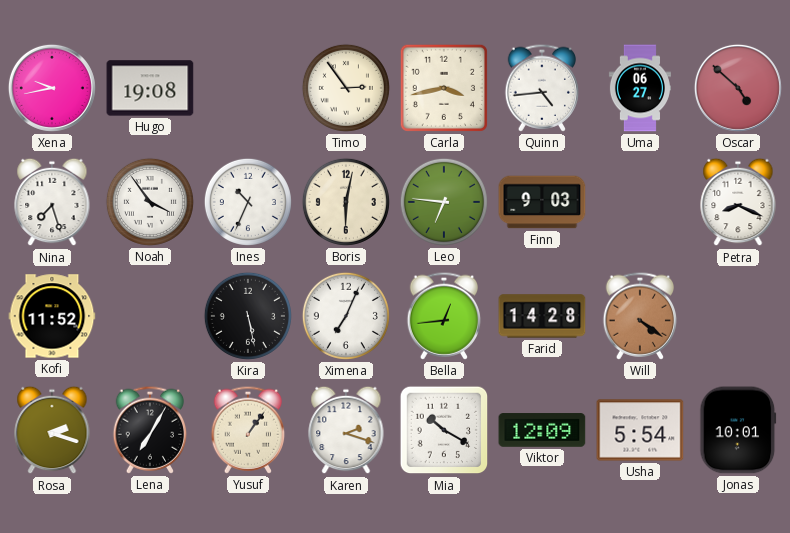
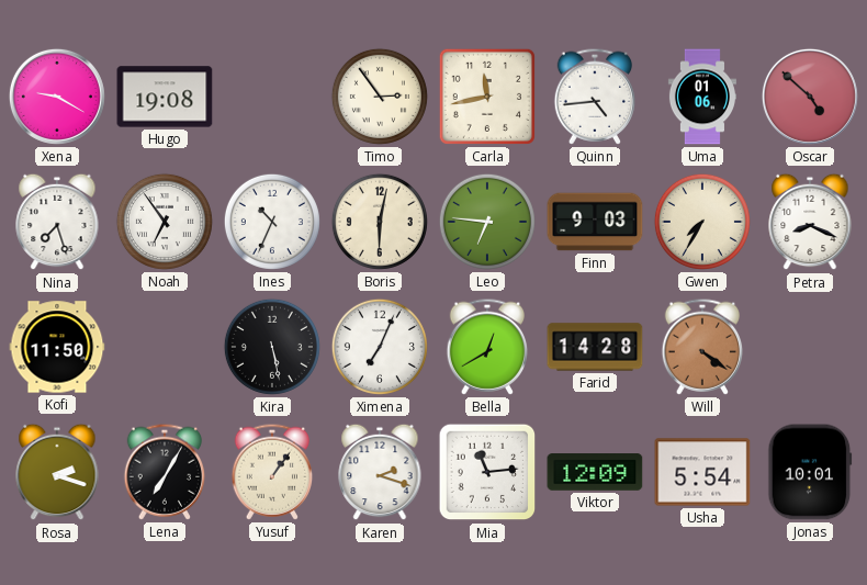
Xena: 9:43 -> 9:20
Carla: 3:43 -> 11:43
Uma: 06:27 -> 01:06
Noah: 3:54 -> 6:54
Gwen: none -> 7:35
Kofi: 11:52 -> 11:50
Bella: 12:44 -> 12:40
Mia: 10:20 -> 11:14
